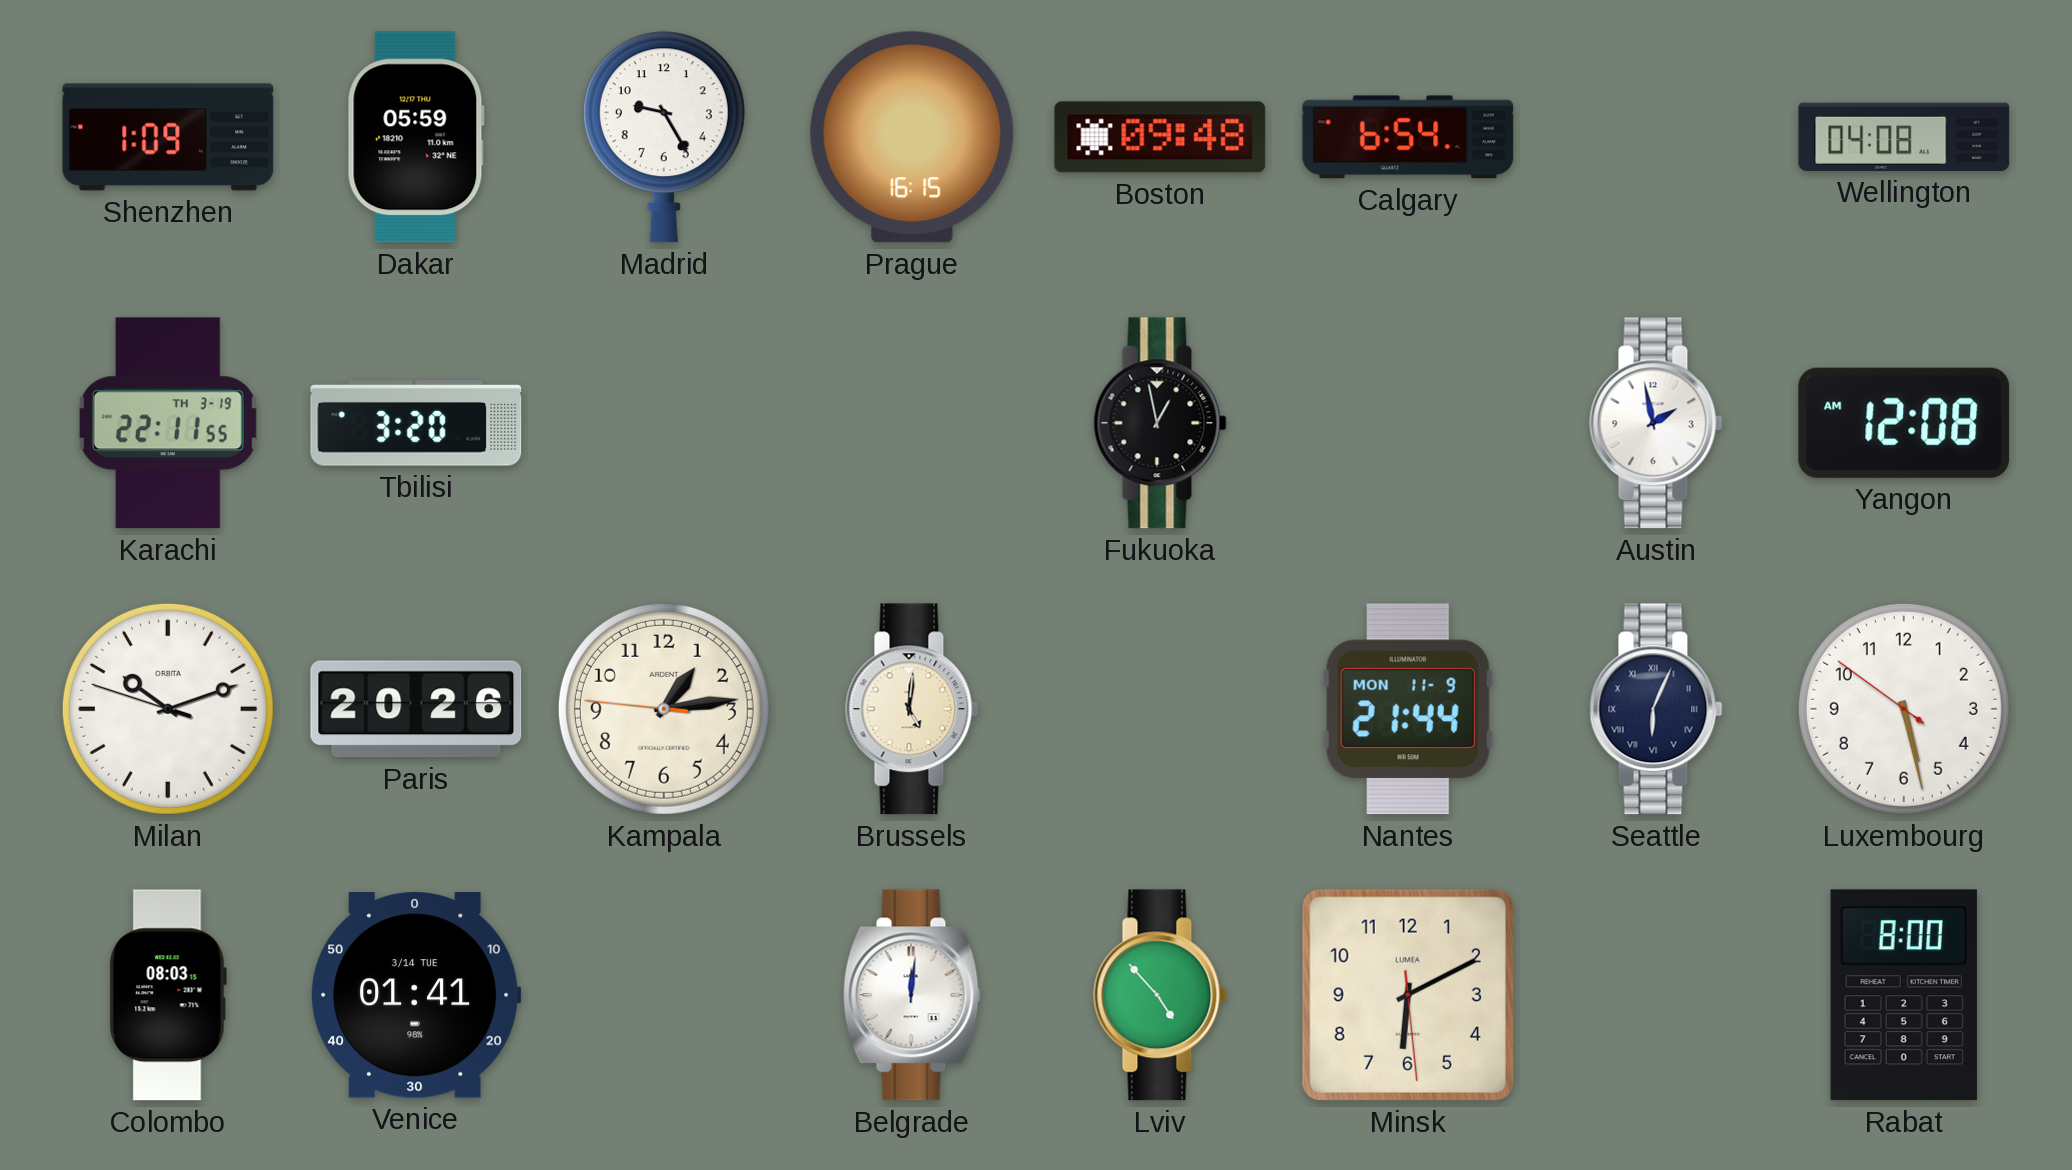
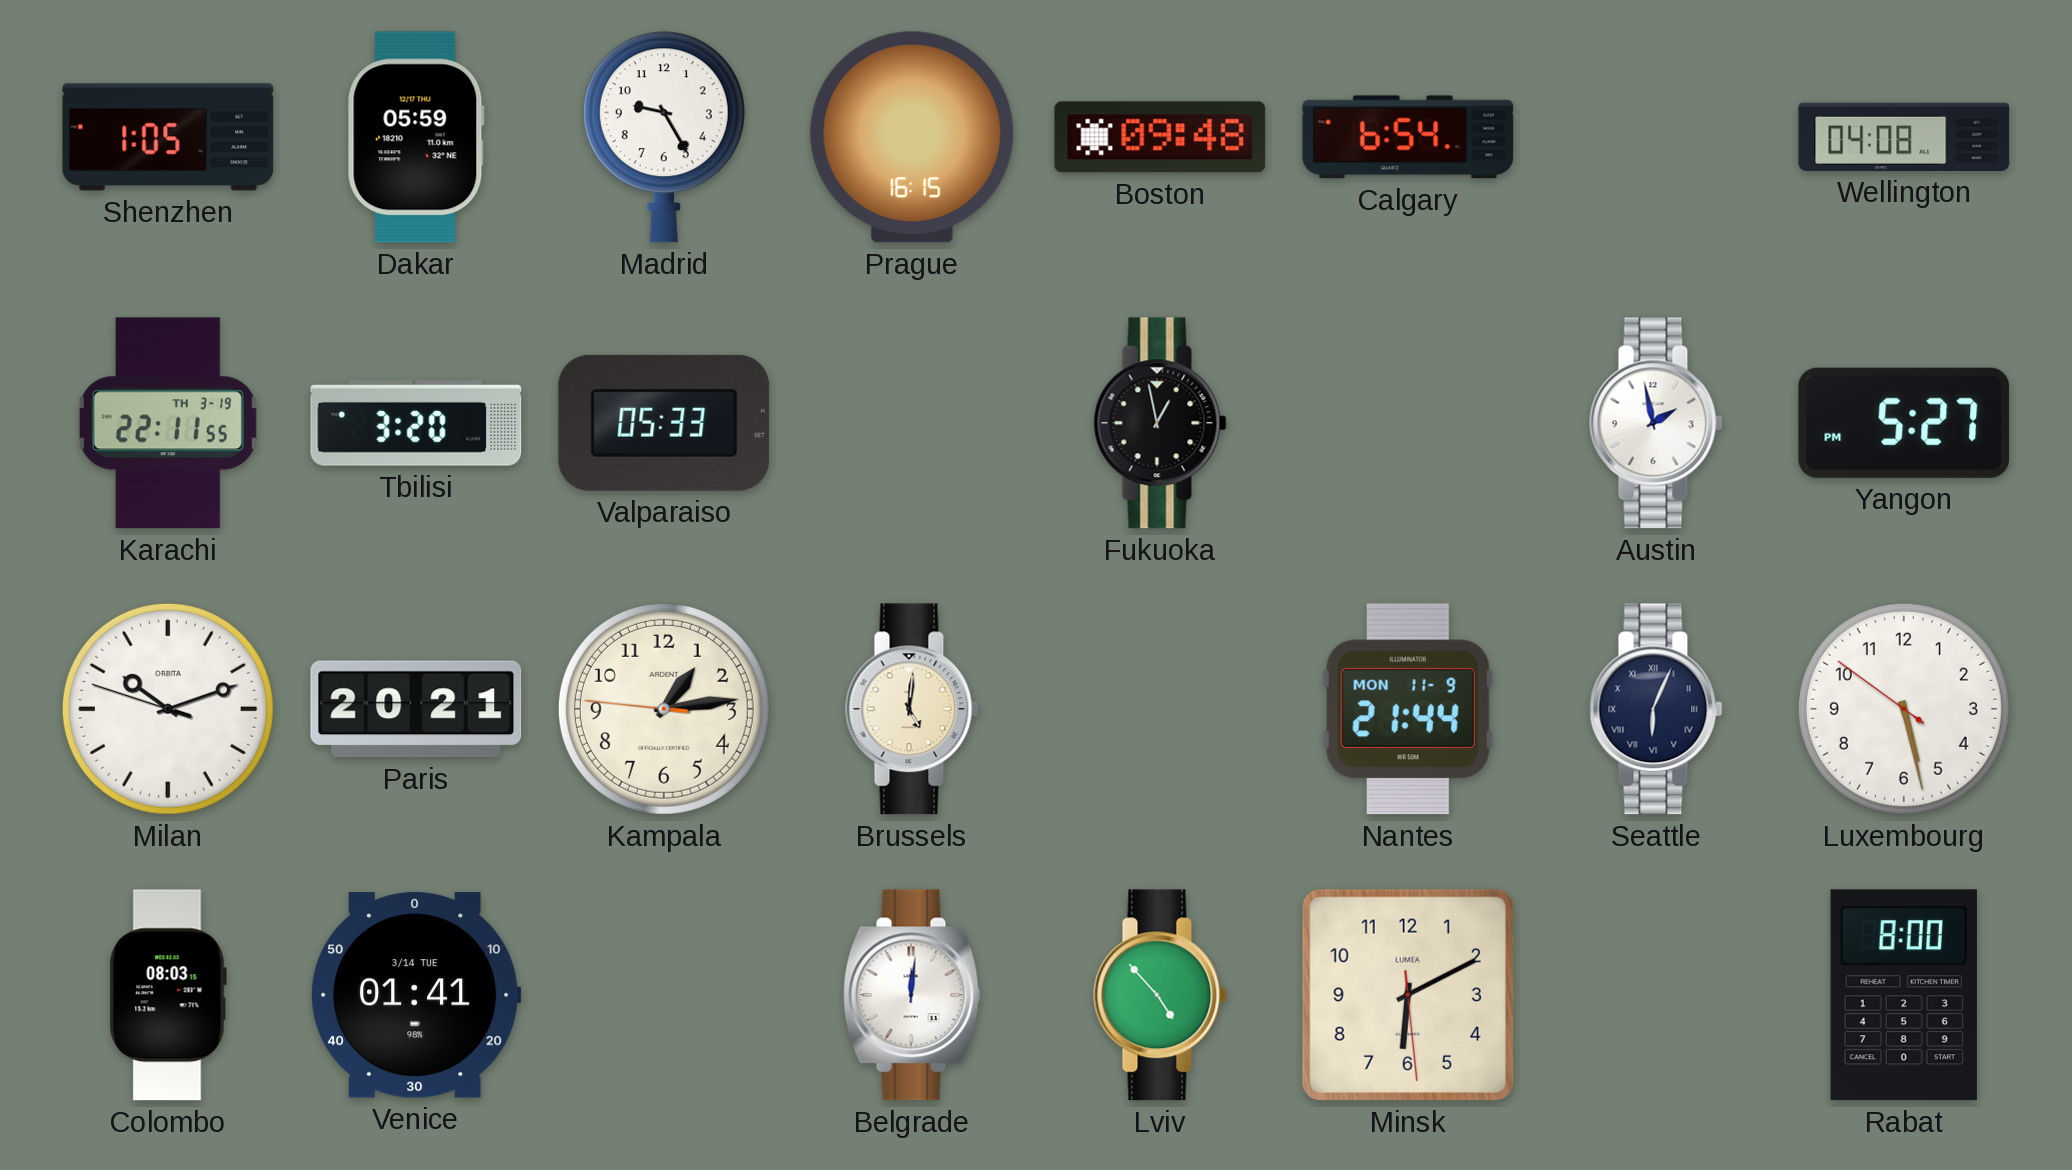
Shenzhen: 1:09 -> 1:05
Valparaiso: none -> 05:33
Yangon: 12:08 -> 5:27
Paris: 20:26 -> 20:21
